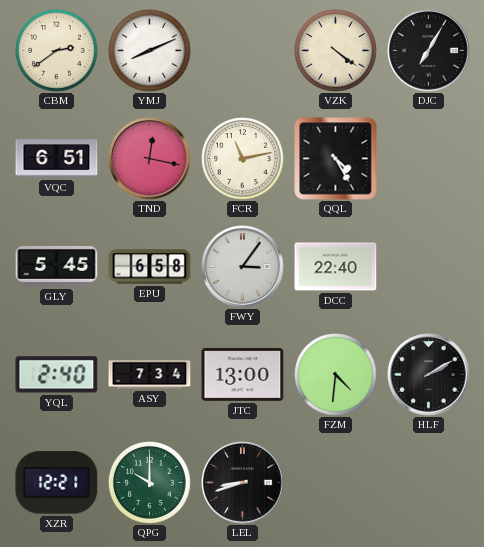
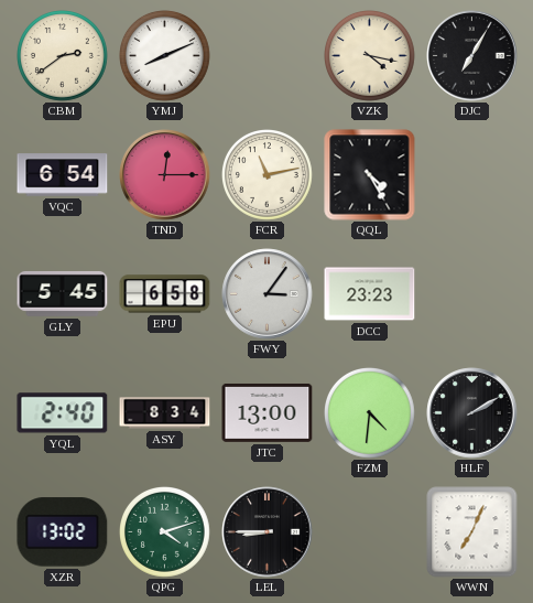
VZK: 4:21 -> 4:17
VQC: 6:51 -> 6:54
TND: 12:17 -> 12:15
DCC: 22:40 -> 23:23
ASY: 7:34 -> 8:34
XZR: 12:21 -> 13:02
QPG: 10:00 -> 4:12
LEL: 8:42 -> 8:45
WWN: none -> 7:04
